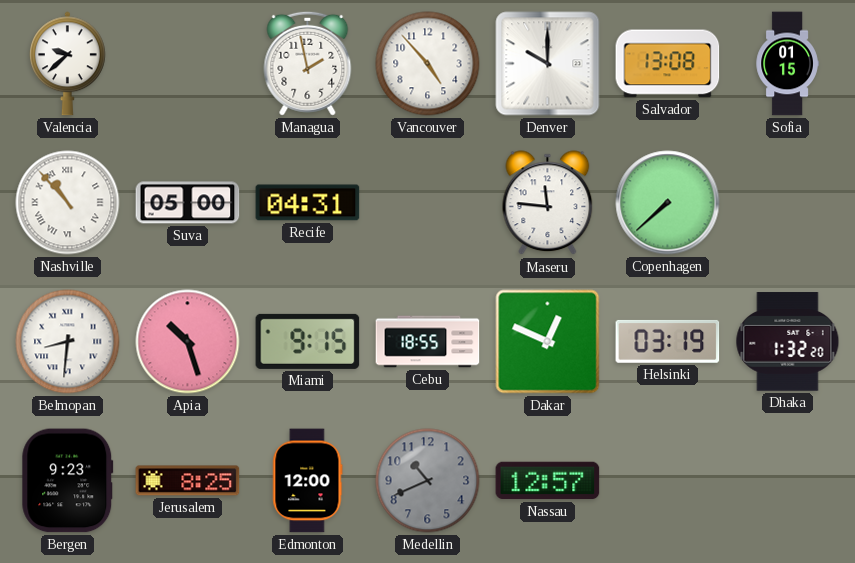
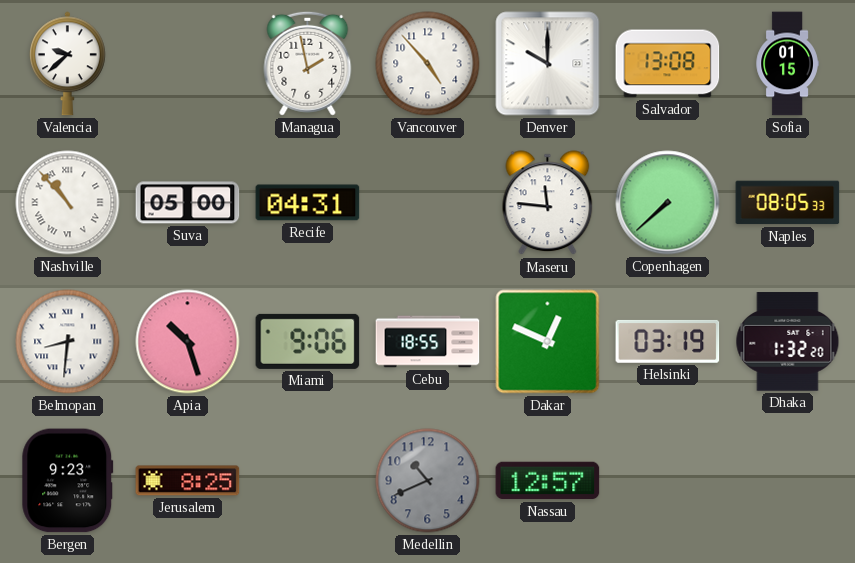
Naples: none -> 08:05
Miami: 9:15 -> 9:06
Edmonton: 12:00 -> none
